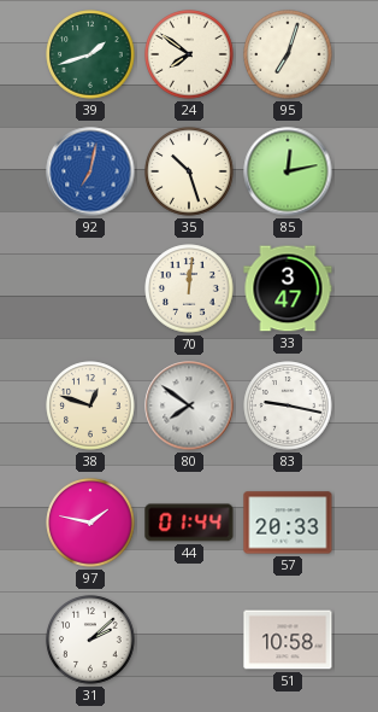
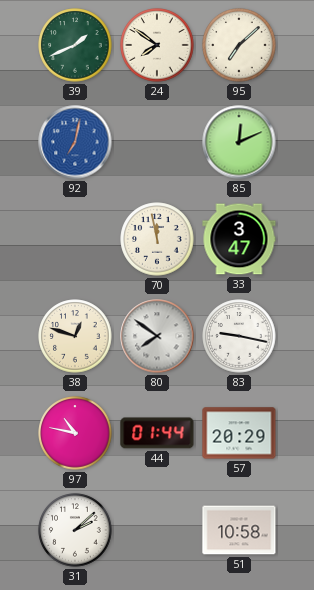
39: 1:42 -> 1:41
95: 7:03 -> 7:08
35: 10:27 -> none
85: 12:13 -> 12:11
70: 12:01 -> 11:58
97: 1:47 -> 10:47
57: 20:33 -> 20:29
